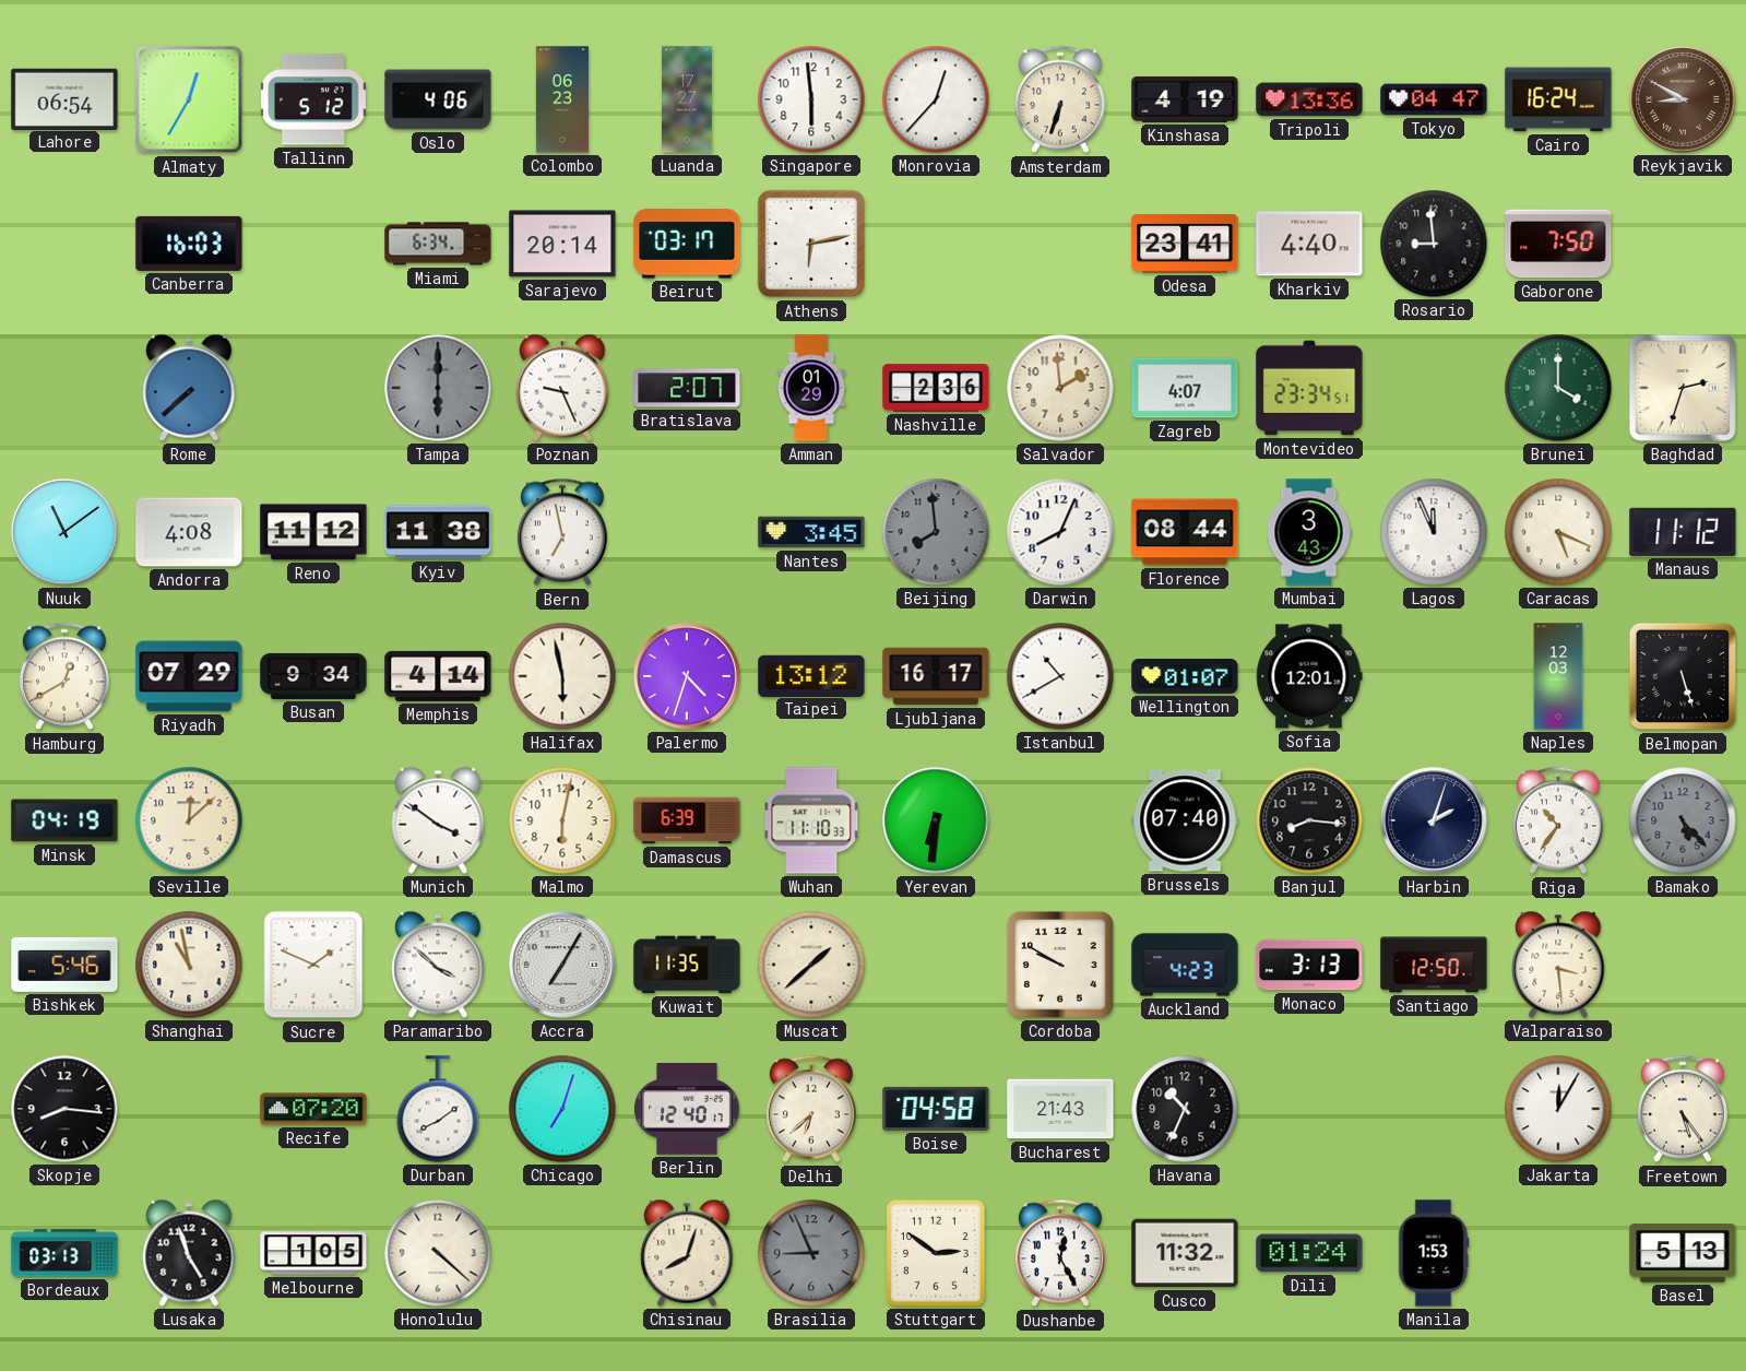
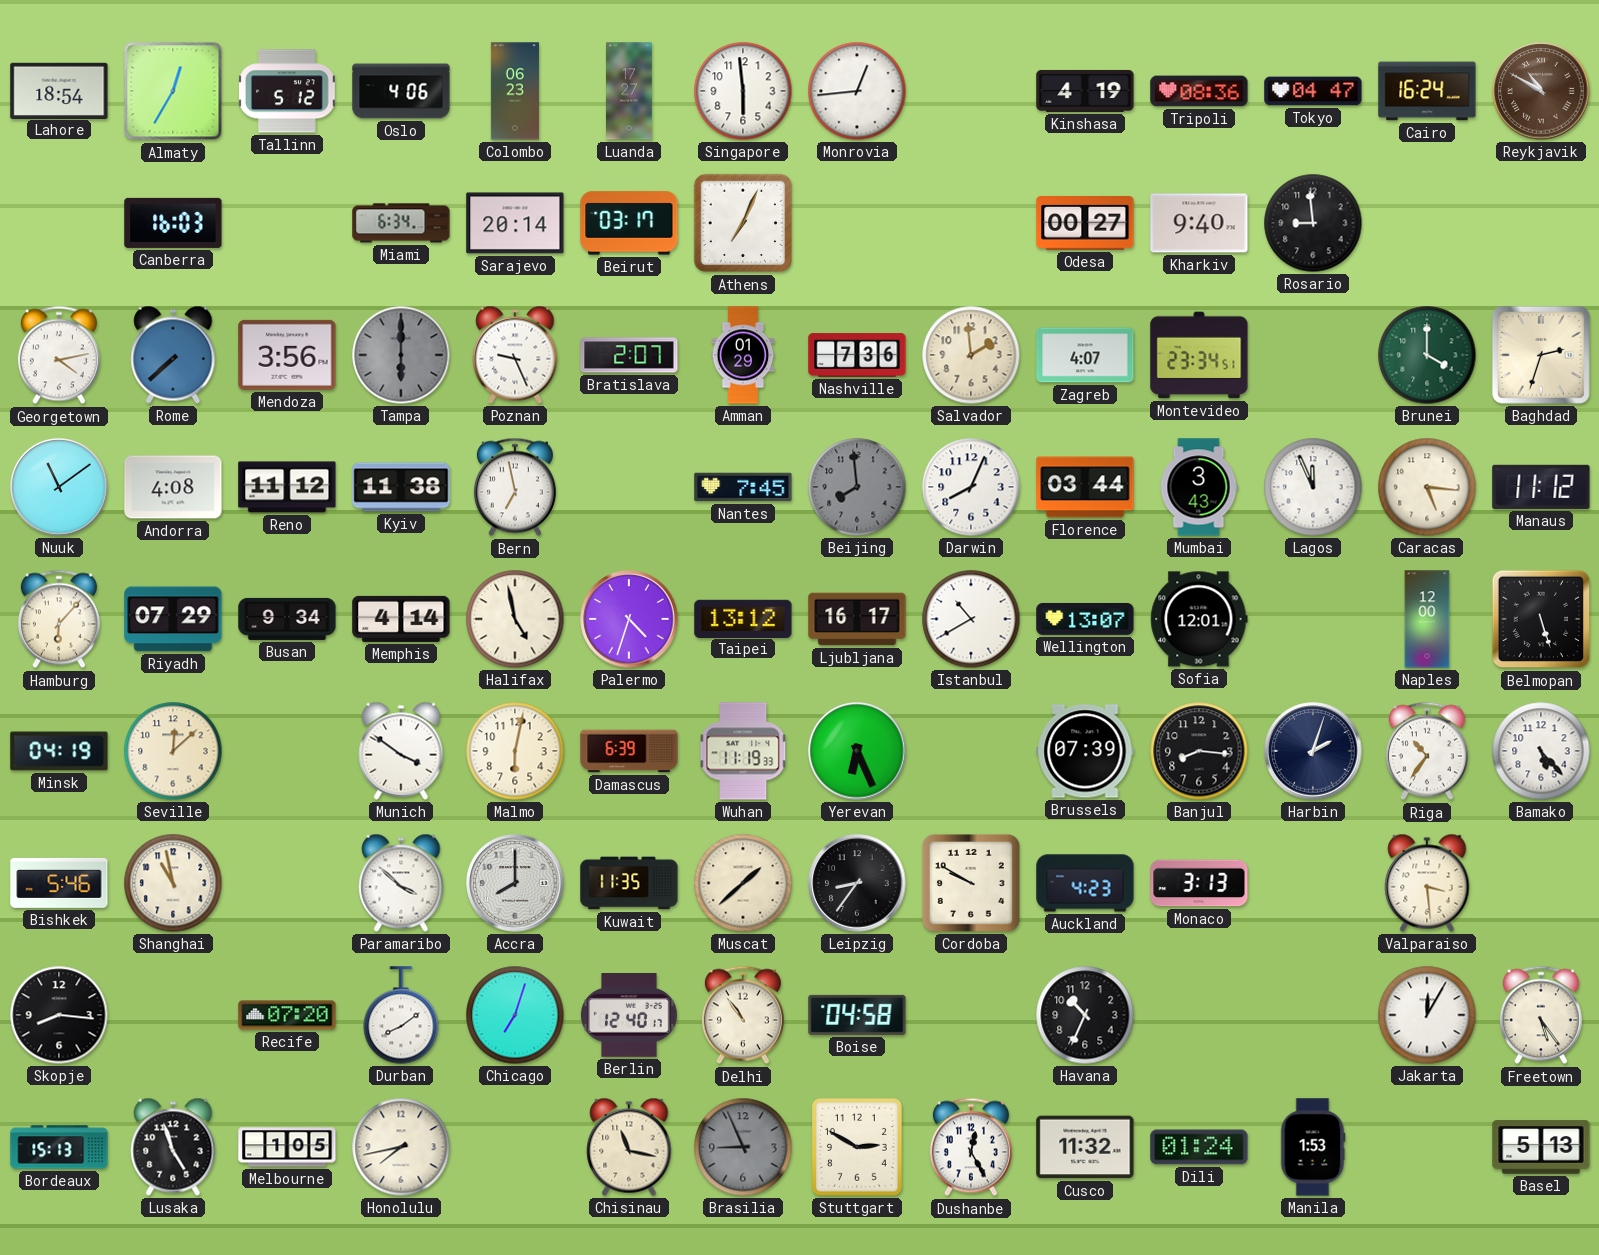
Lahore: 06:54 -> 18:54
Monrovia: 12:37 -> 12:44
Amsterdam: 6:33 -> none
Tripoli: 13:36 -> 08:36
Reykjavik: 8:50 -> 10:50
Athens: 6:13 -> 7:04
Odesa: 23:41 -> 00:27
Kharkiv: 4:40 -> 9:40
Gaborone: 7:50 -> none
Georgetown: none -> 4:13
Mendoza: none -> 3:56
Nashville: 2:36 -> 7:36
Nantes: 3:45 -> 7:45
Florence: 08:44 -> 03:44
Caracas: 5:19 -> 5:16
Hamburg: 12:40 -> 6:07
Halifax: 5:58 -> 4:58
Wellington: 01:07 -> 13:07
Naples: 12:03 -> 12:00
Wuhan: 11:10 -> 11:19
Yerevan: 6:31 -> 6:26
Brussels: 07:40 -> 07:39
Bamako dial: grey -> white
Sucre: 1:49 -> none
Accra: 7:05 -> 8:00
Leipzig: none -> 8:36
Santiago: 12:50 -> none
Delhi: 6:38 -> 10:54
Bucharest: 21:43 -> none
Bordeaux: 03:13 -> 15:13
Honolulu: 4:22 -> 7:43
Chisinau: 8:03 -> 11:17
Stuttgart: 2:51 -> 2:50
